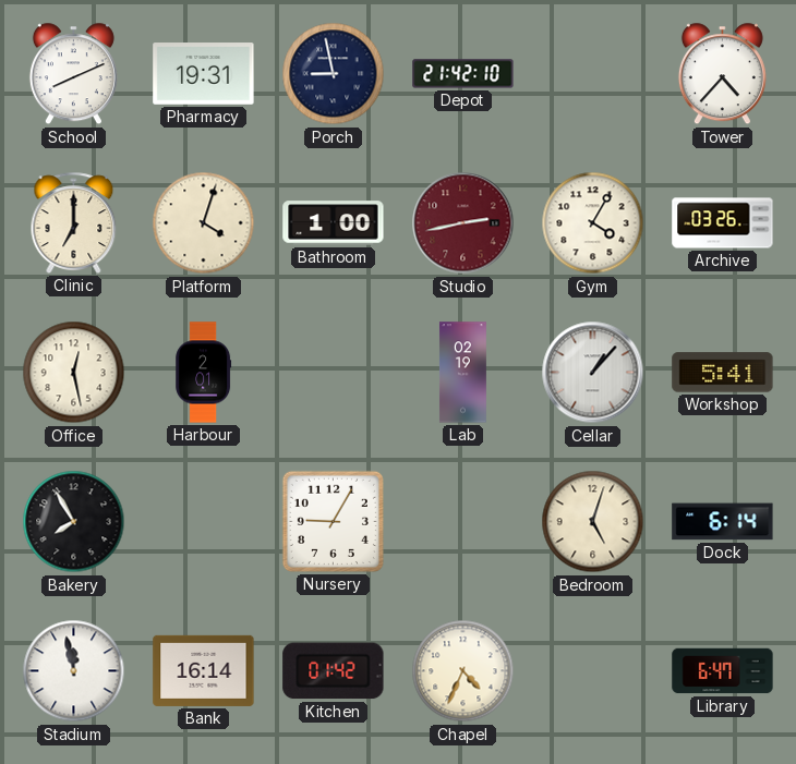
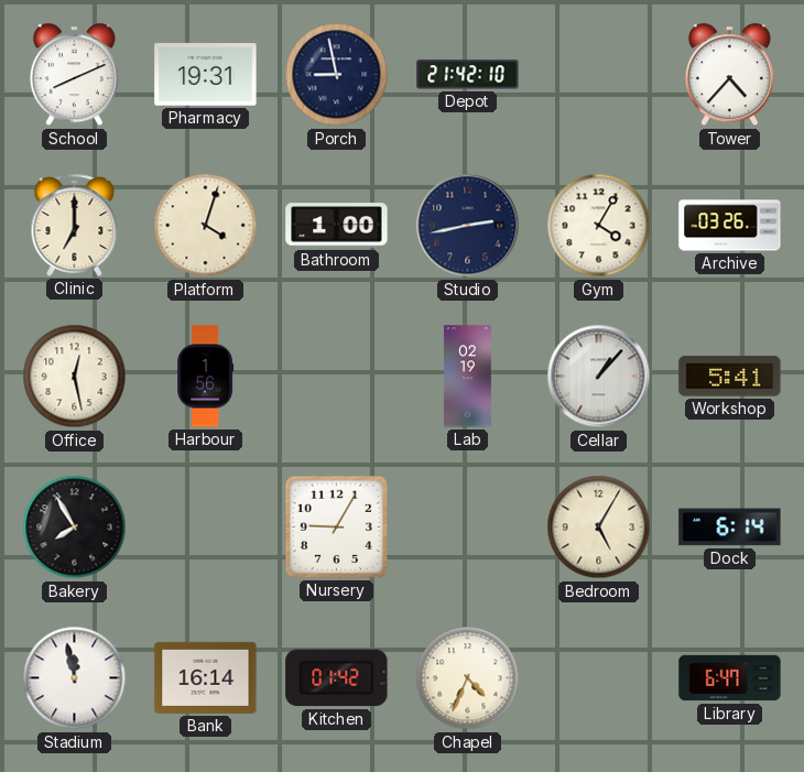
Studio dial: burgundy -> navy
Harbour: 2:01 -> 1:56
Bedroom: 5:03 -> 5:05
